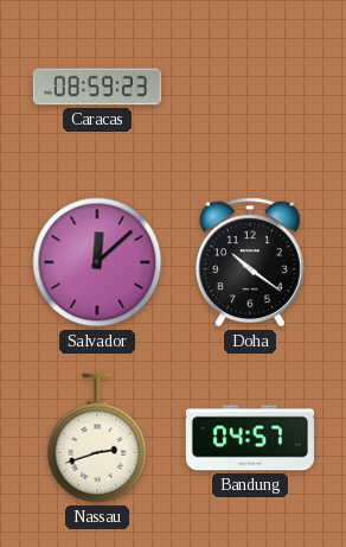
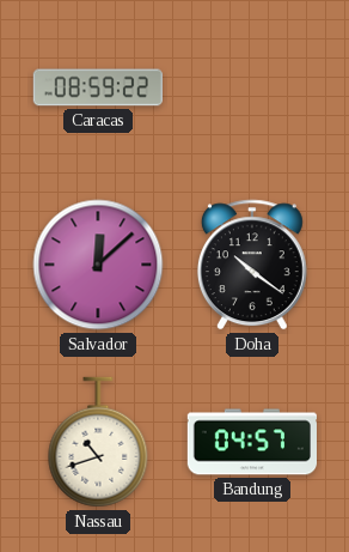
Caracas: 08:59:23 -> 08:59:22
Nassau: 2:42 -> 10:42
